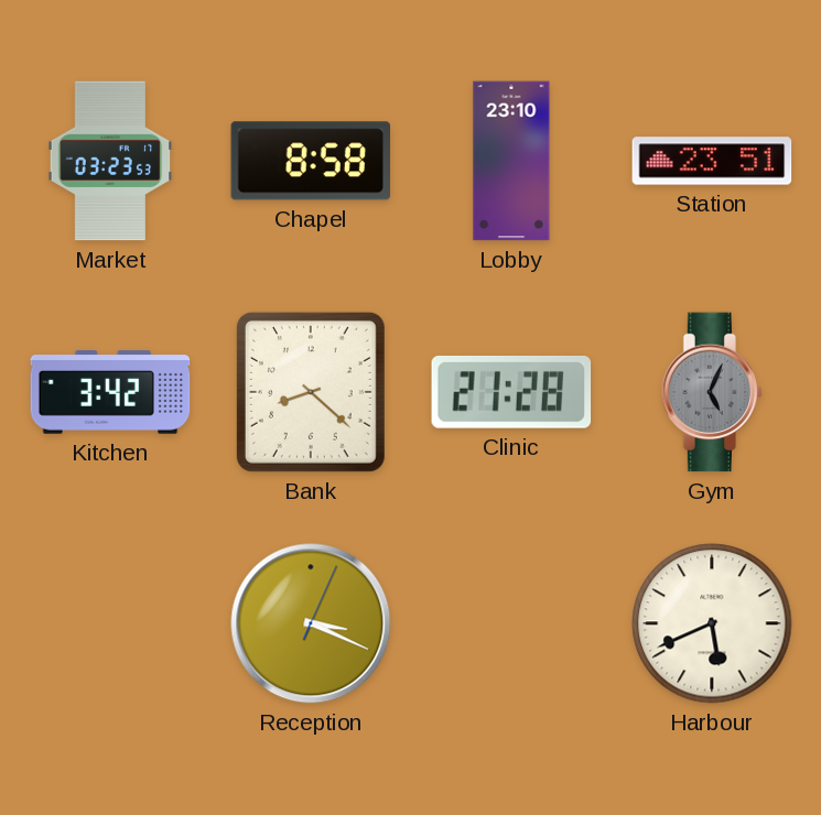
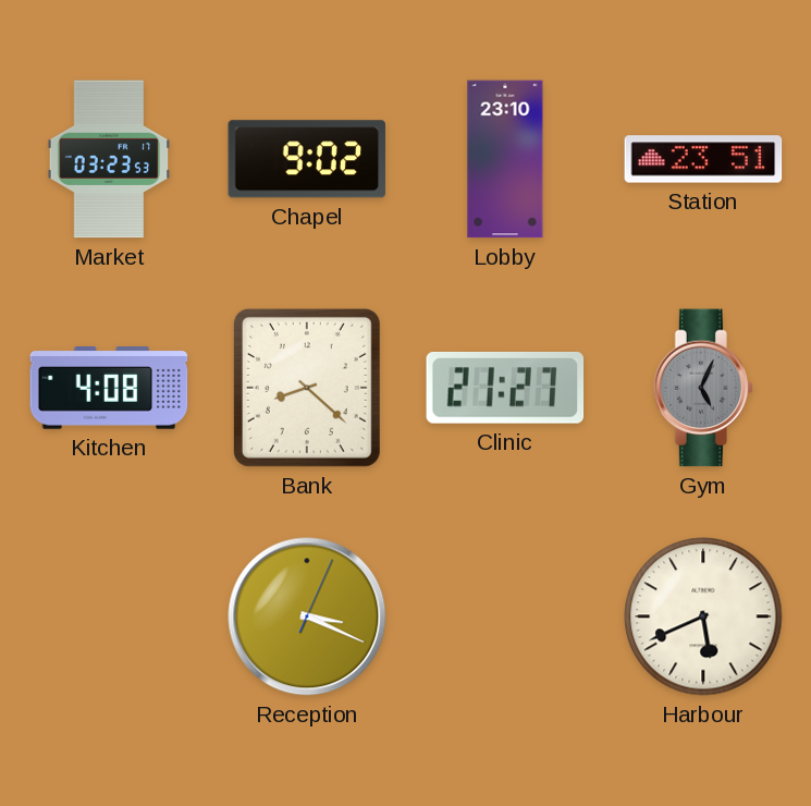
Chapel: 8:58 -> 9:02
Kitchen: 3:42 -> 4:08
Clinic: 21:28 -> 21:27
